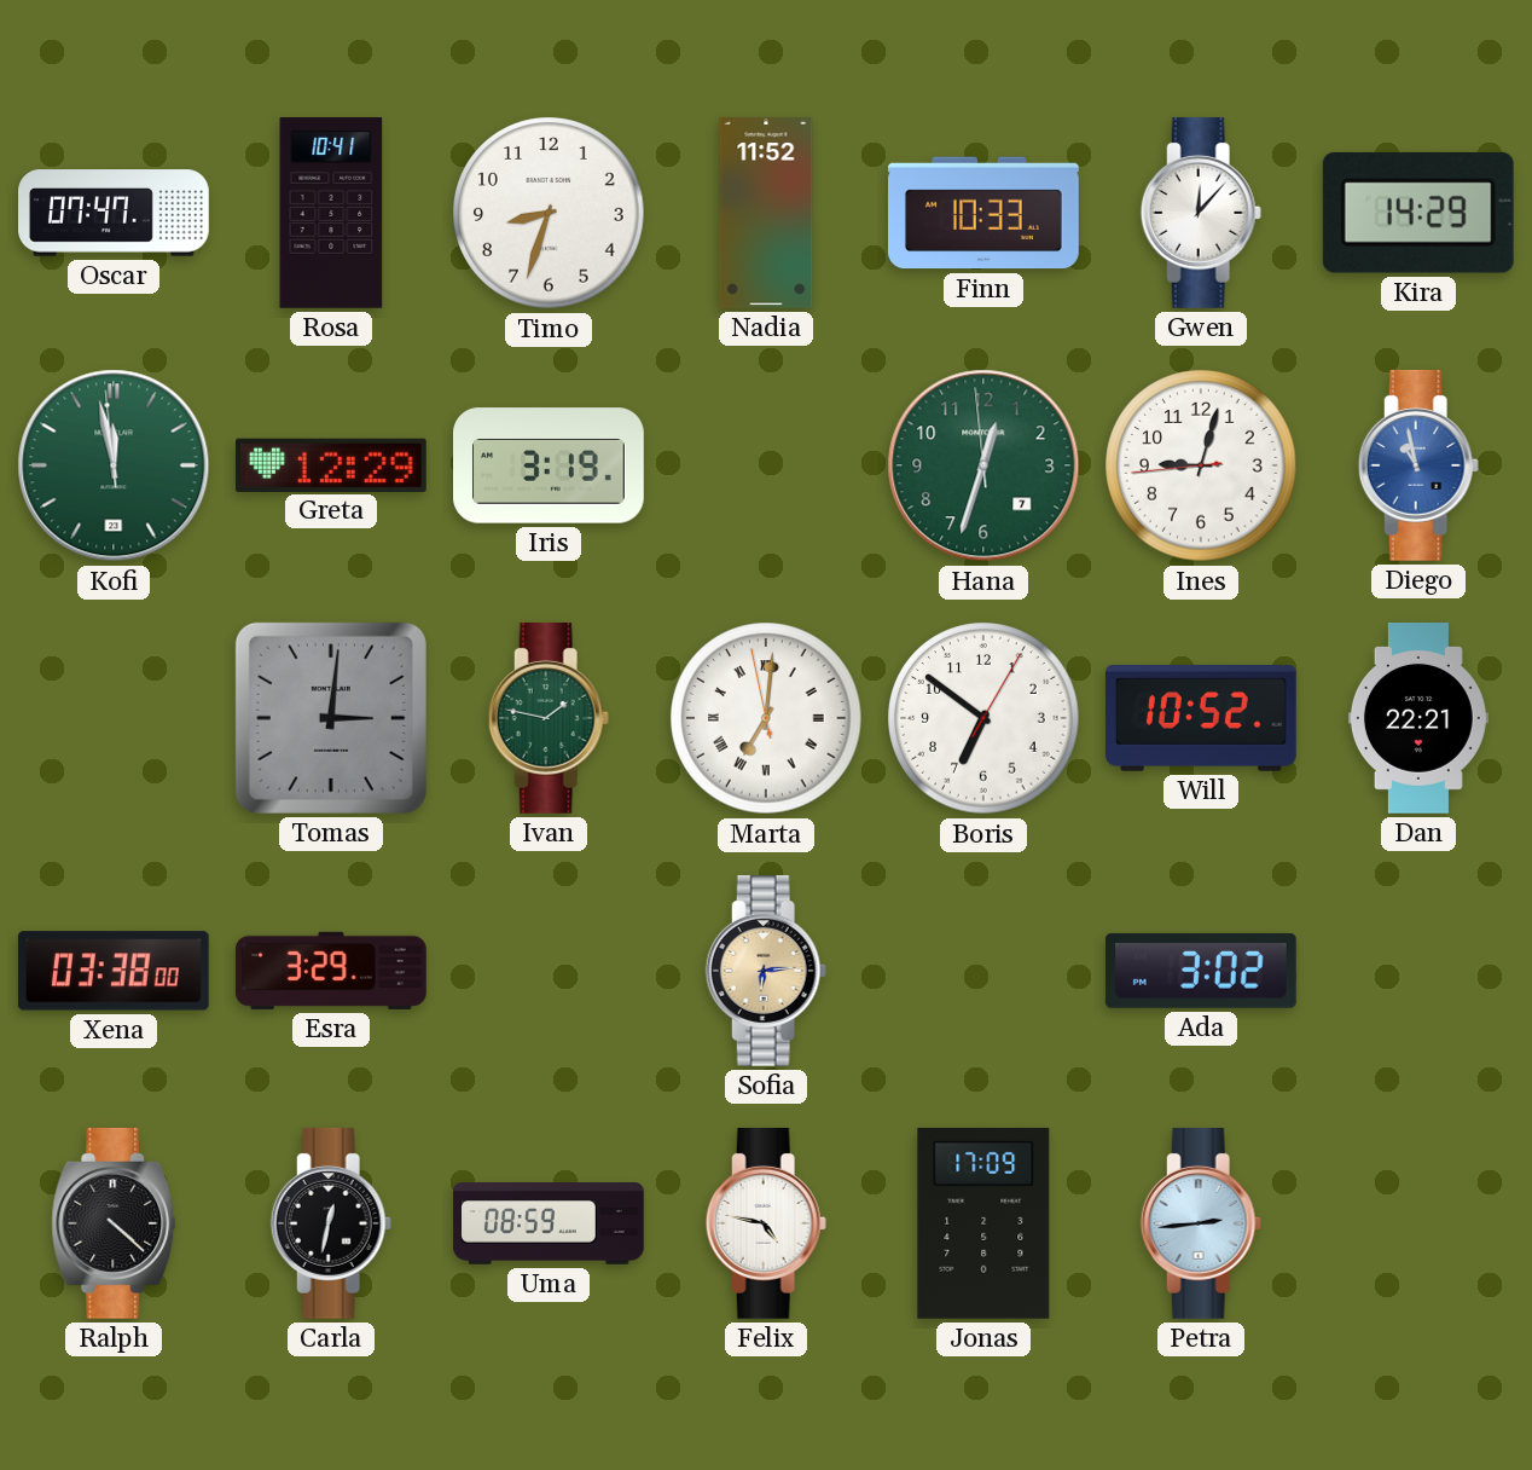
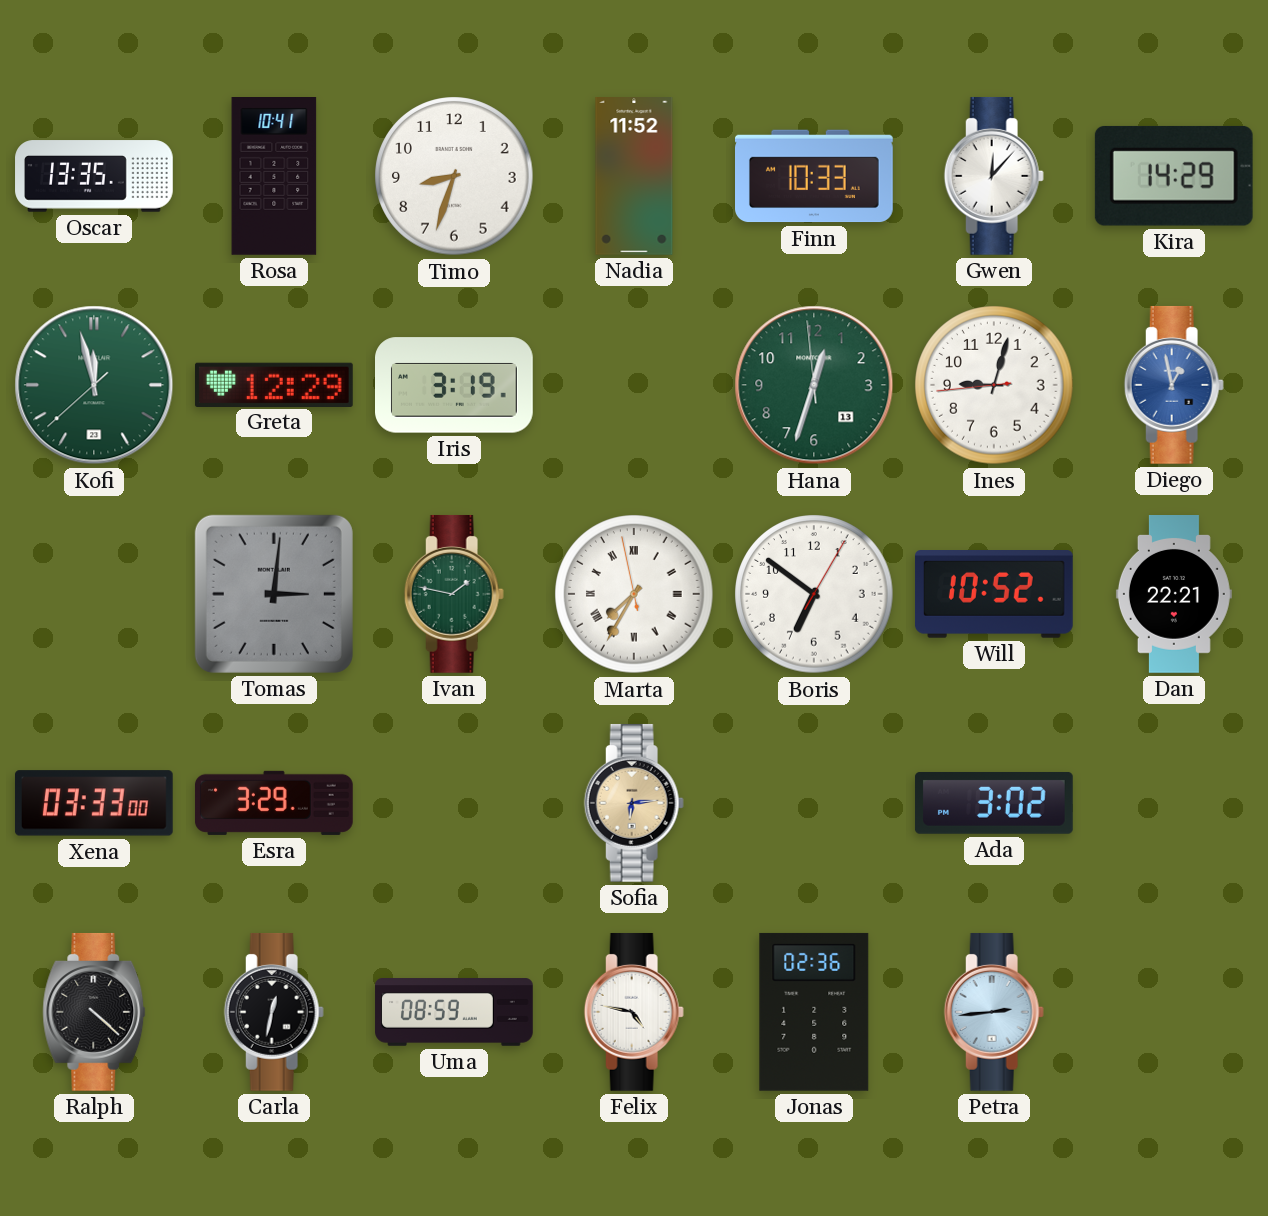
Oscar: 07:47 -> 13:35
Kofi: 11:57:59 -> 11:57:38
Hana date: 7 -> 13
Diego: 10:58 -> 12:58
Marta: 7:00 -> 7:34
Xena: 03:38 -> 03:33
Jonas: 17:09 -> 02:36
